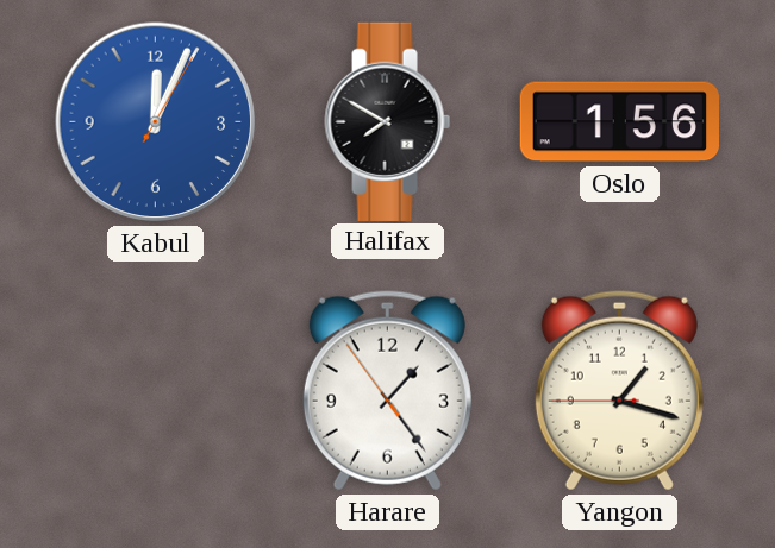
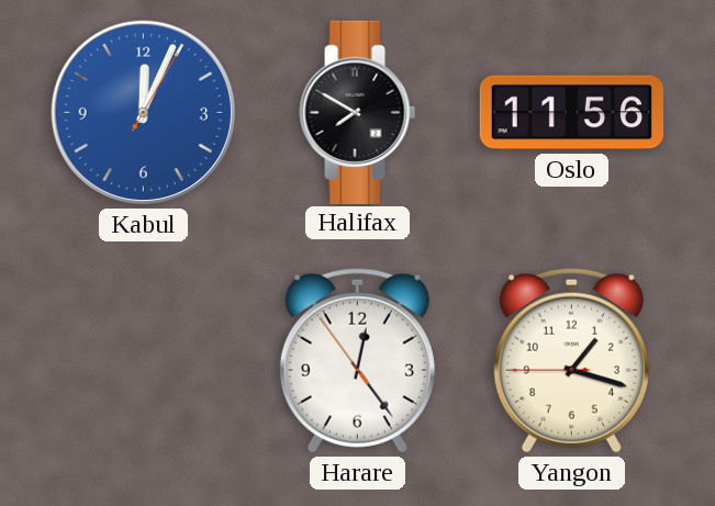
Oslo: 1:56 -> 11:56
Harare: 1:23 -> 12:23
